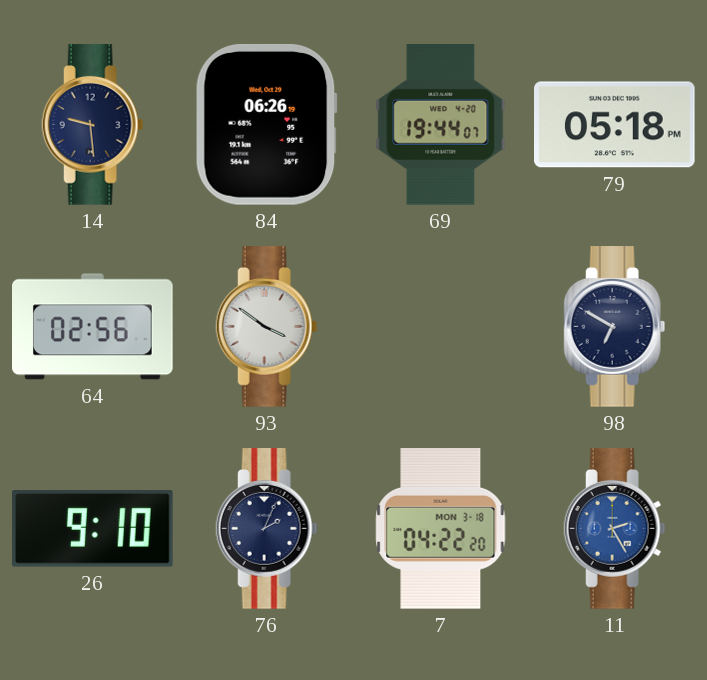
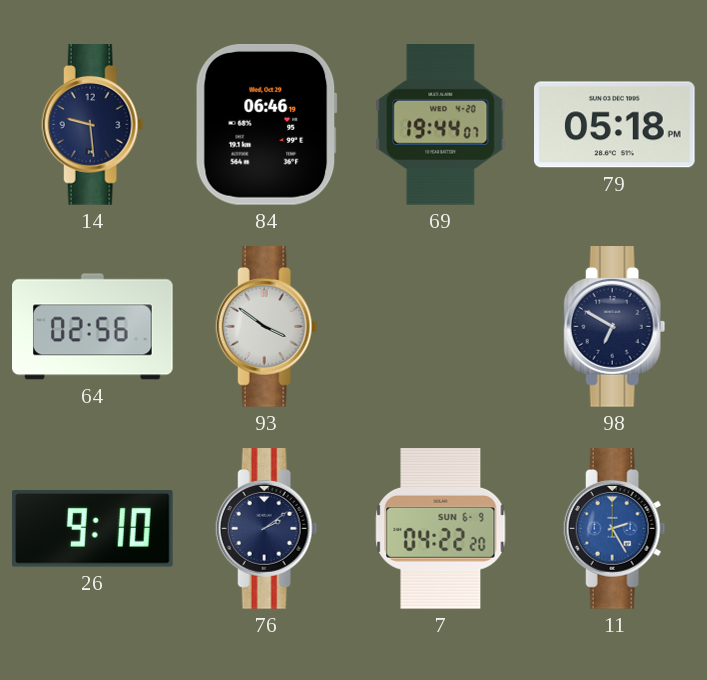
84: 06:26 -> 06:46
76: 2:04 -> 2:09
7 date: MON 3-18 -> SUN 6-9
